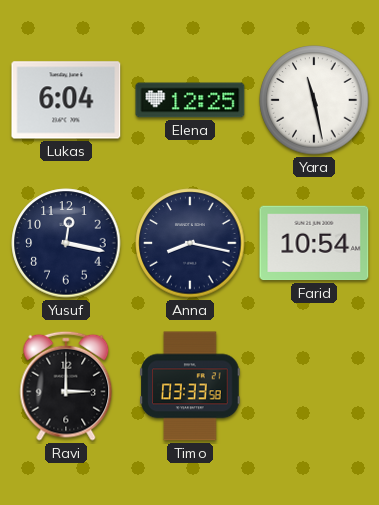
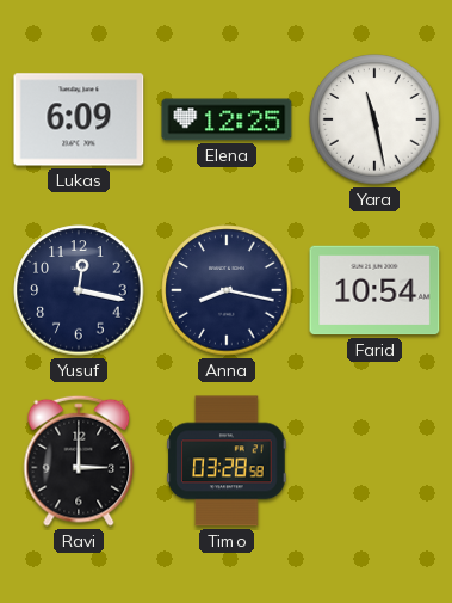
Lukas: 6:04 -> 6:09
Timo: 03:33 -> 03:28
